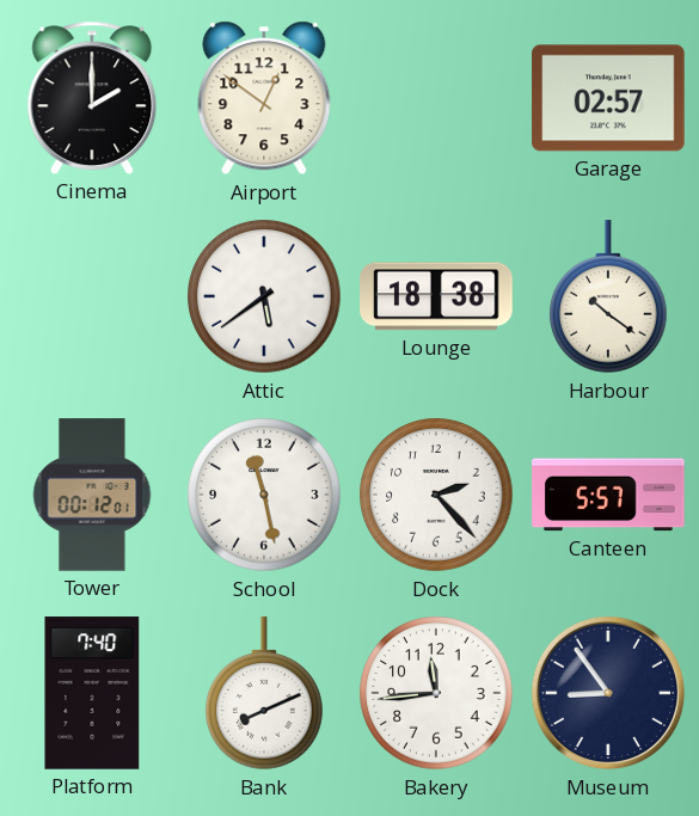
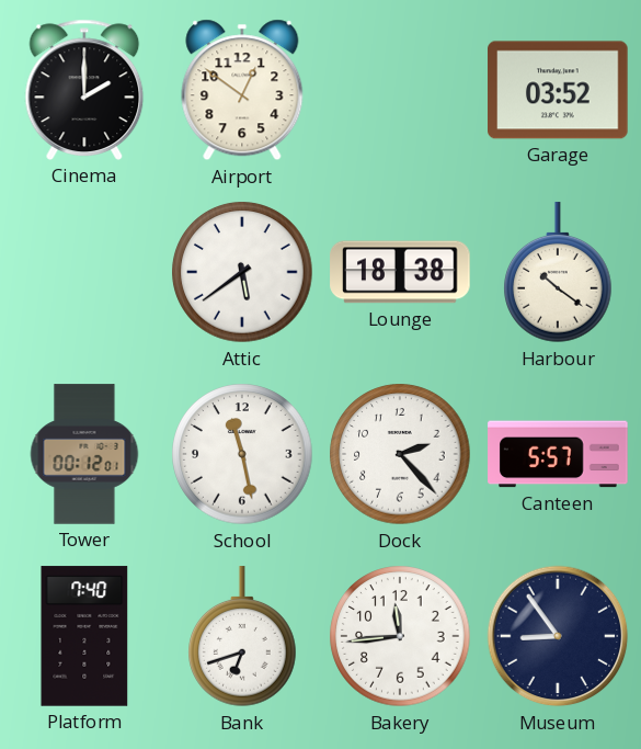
Garage: 02:57 -> 03:52
Bank: 8:11 -> 6:42
